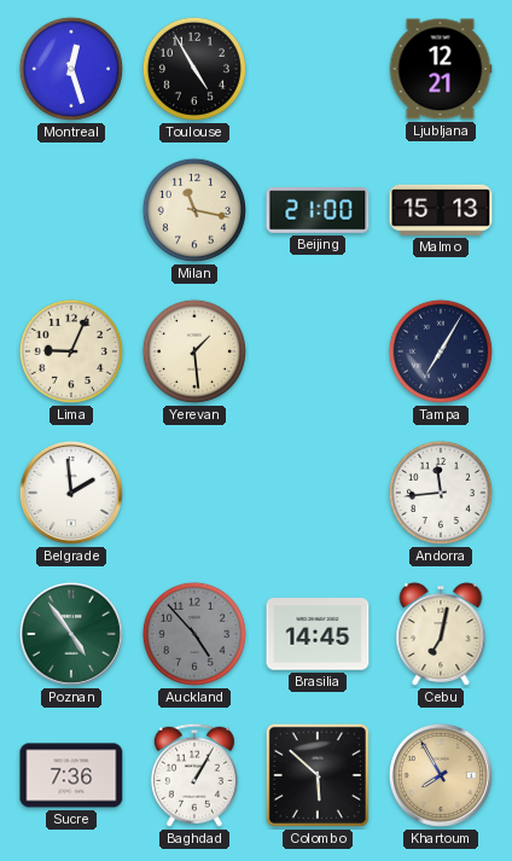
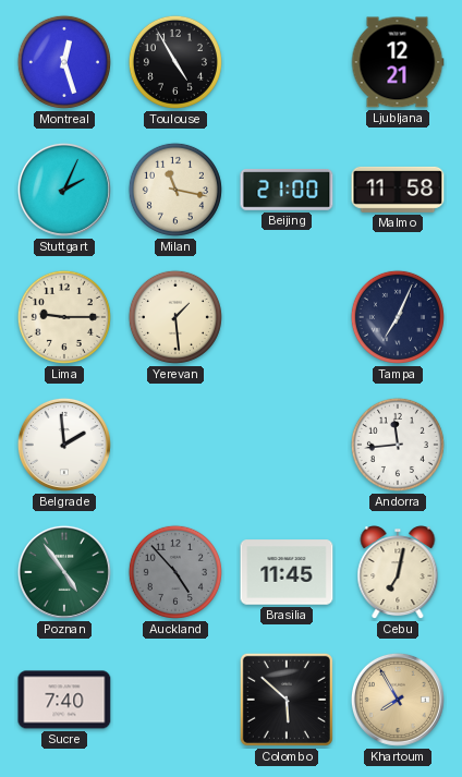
Stuttgart: none -> 2:04
Malmo: 15:13 -> 11:58
Lima: 9:04 -> 9:15
Tampa: 7:05 -> 7:04
Brasilia: 14:45 -> 11:45
Sucre: 7:36 -> 7:40
Baghdad: 1:05 -> none
